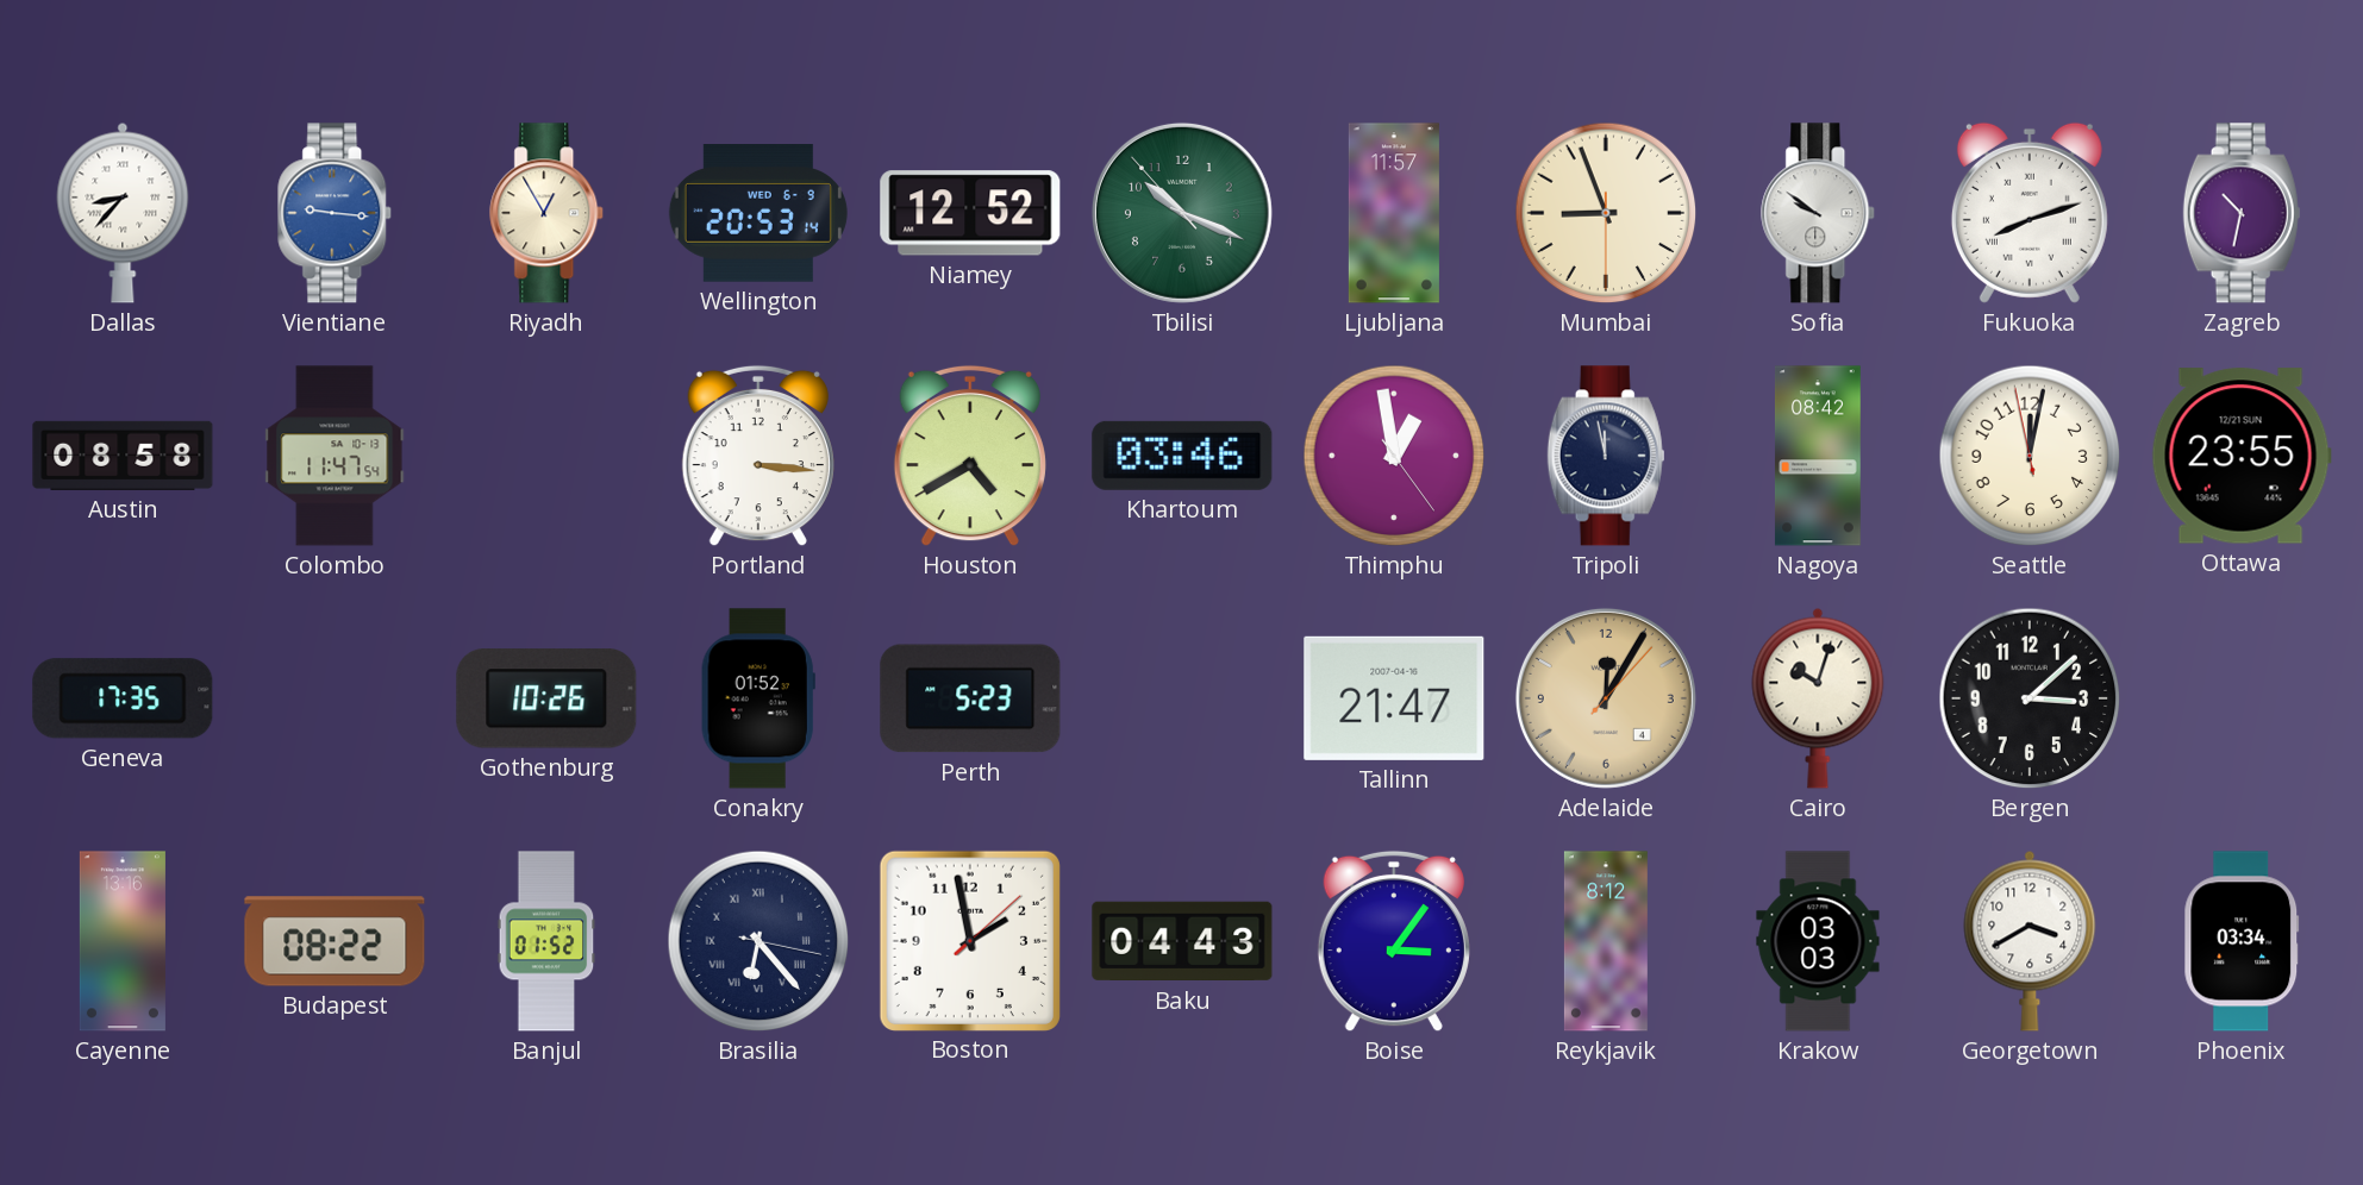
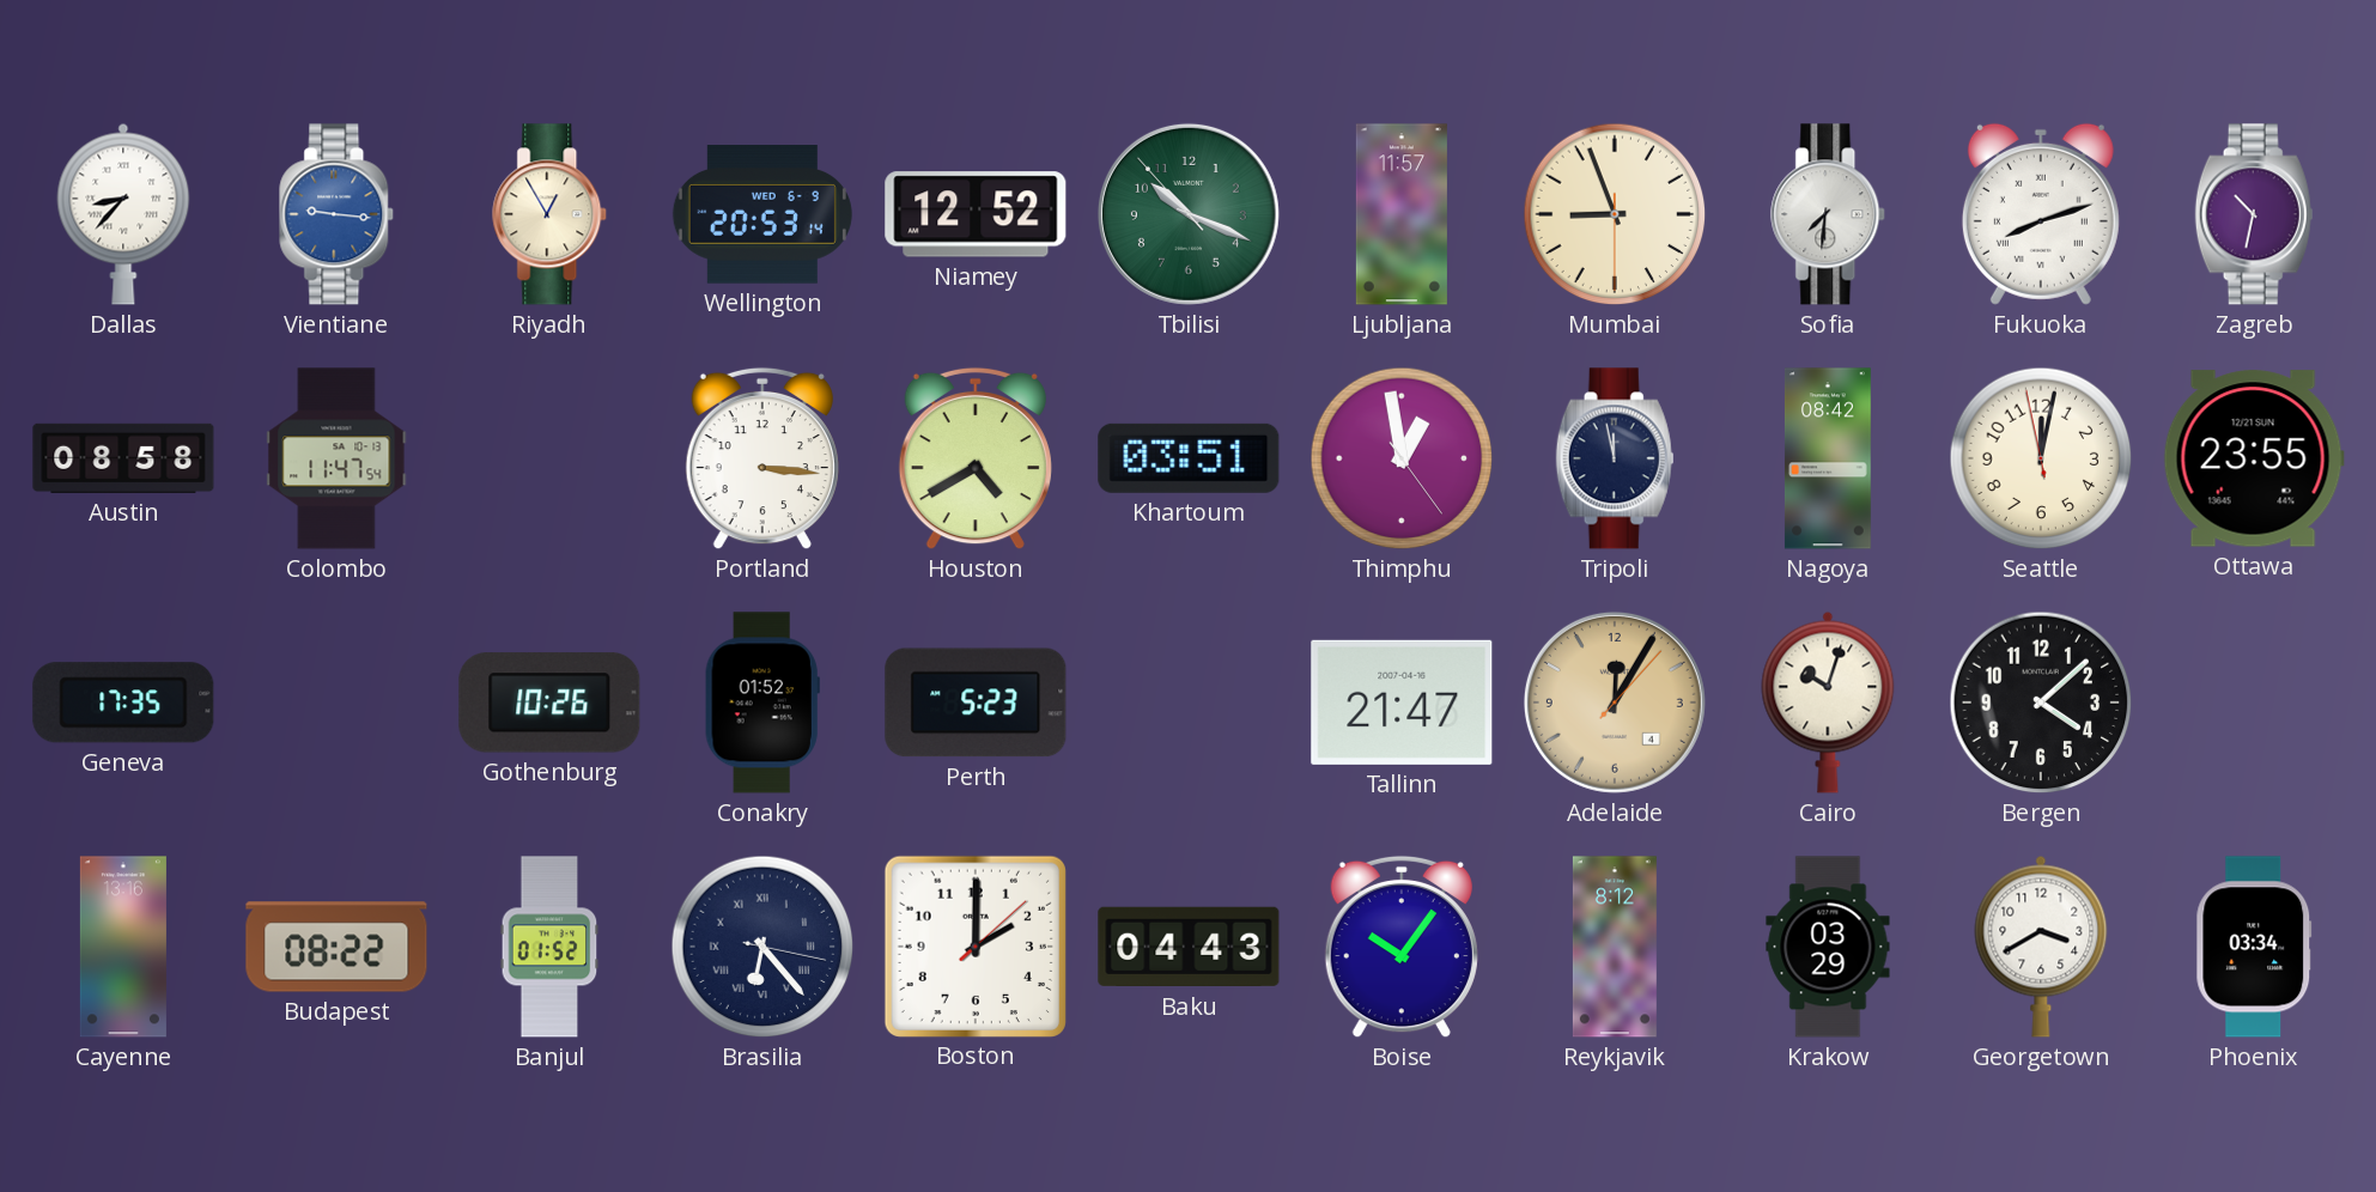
Sofia: 9:51 -> 7:31
Khartoum: 03:46 -> 03:51
Bergen: 3:08 -> 4:08
Boston: 1:58 -> 2:00
Boise: 3:06 -> 10:06
Krakow: 03:03 -> 03:29
